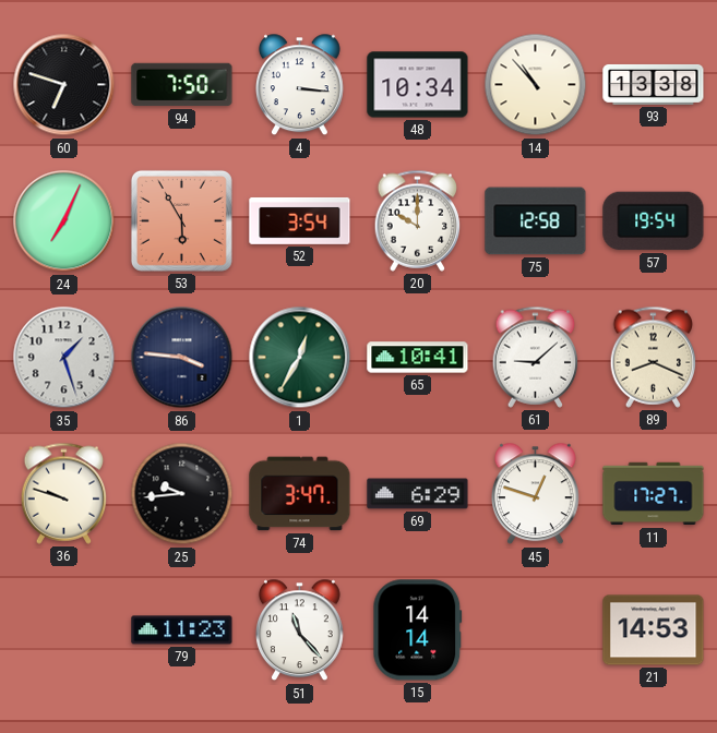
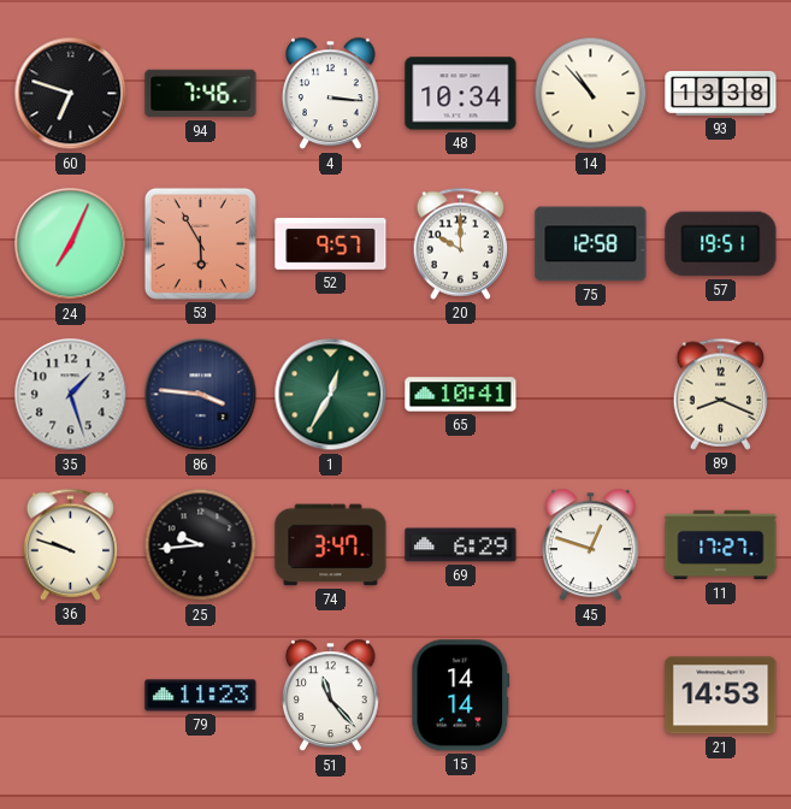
94: 7:50 -> 7:46
52: 3:54 -> 9:57
57: 19:54 -> 19:51
61: 9:08 -> none
